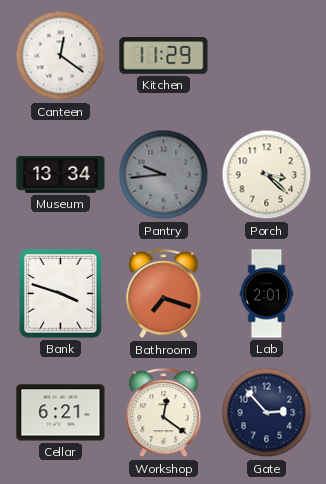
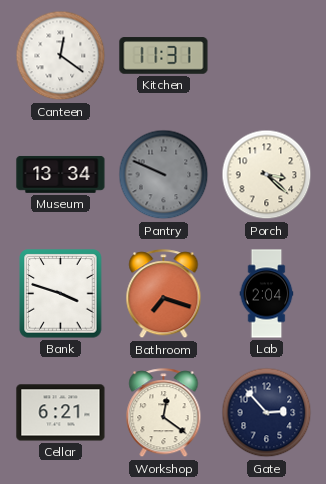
Kitchen: 11:29 -> 11:31
Pantry: 9:44 -> 9:49
Lab: 2:01 -> 2:04
